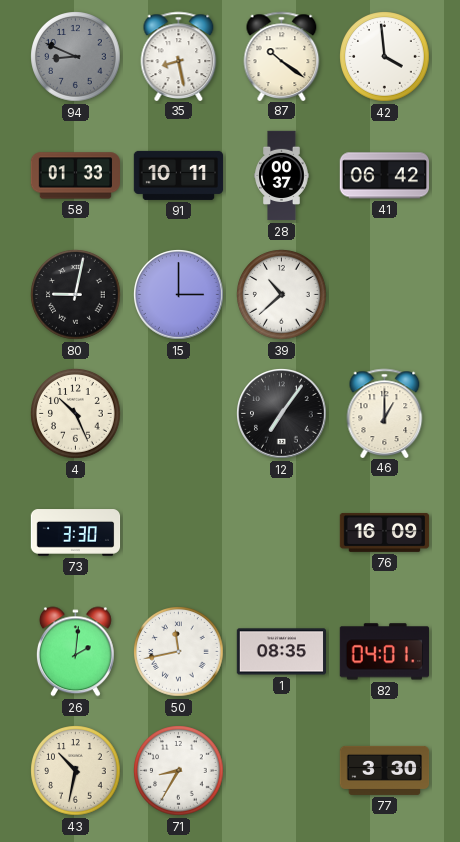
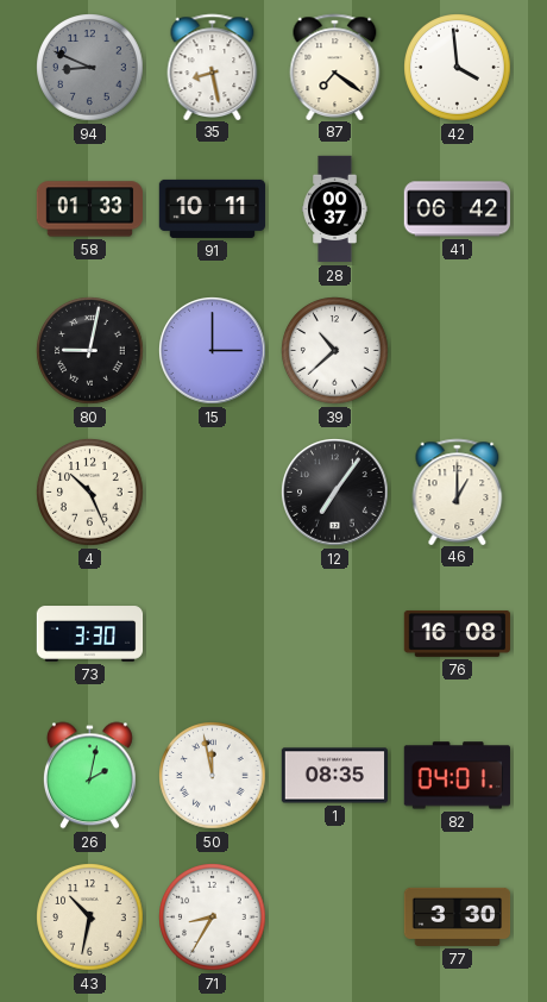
87: 10:21 -> 7:21
76: 16:09 -> 16:08
26: 2:01 -> 2:02
50: 11:43 -> 11:58
